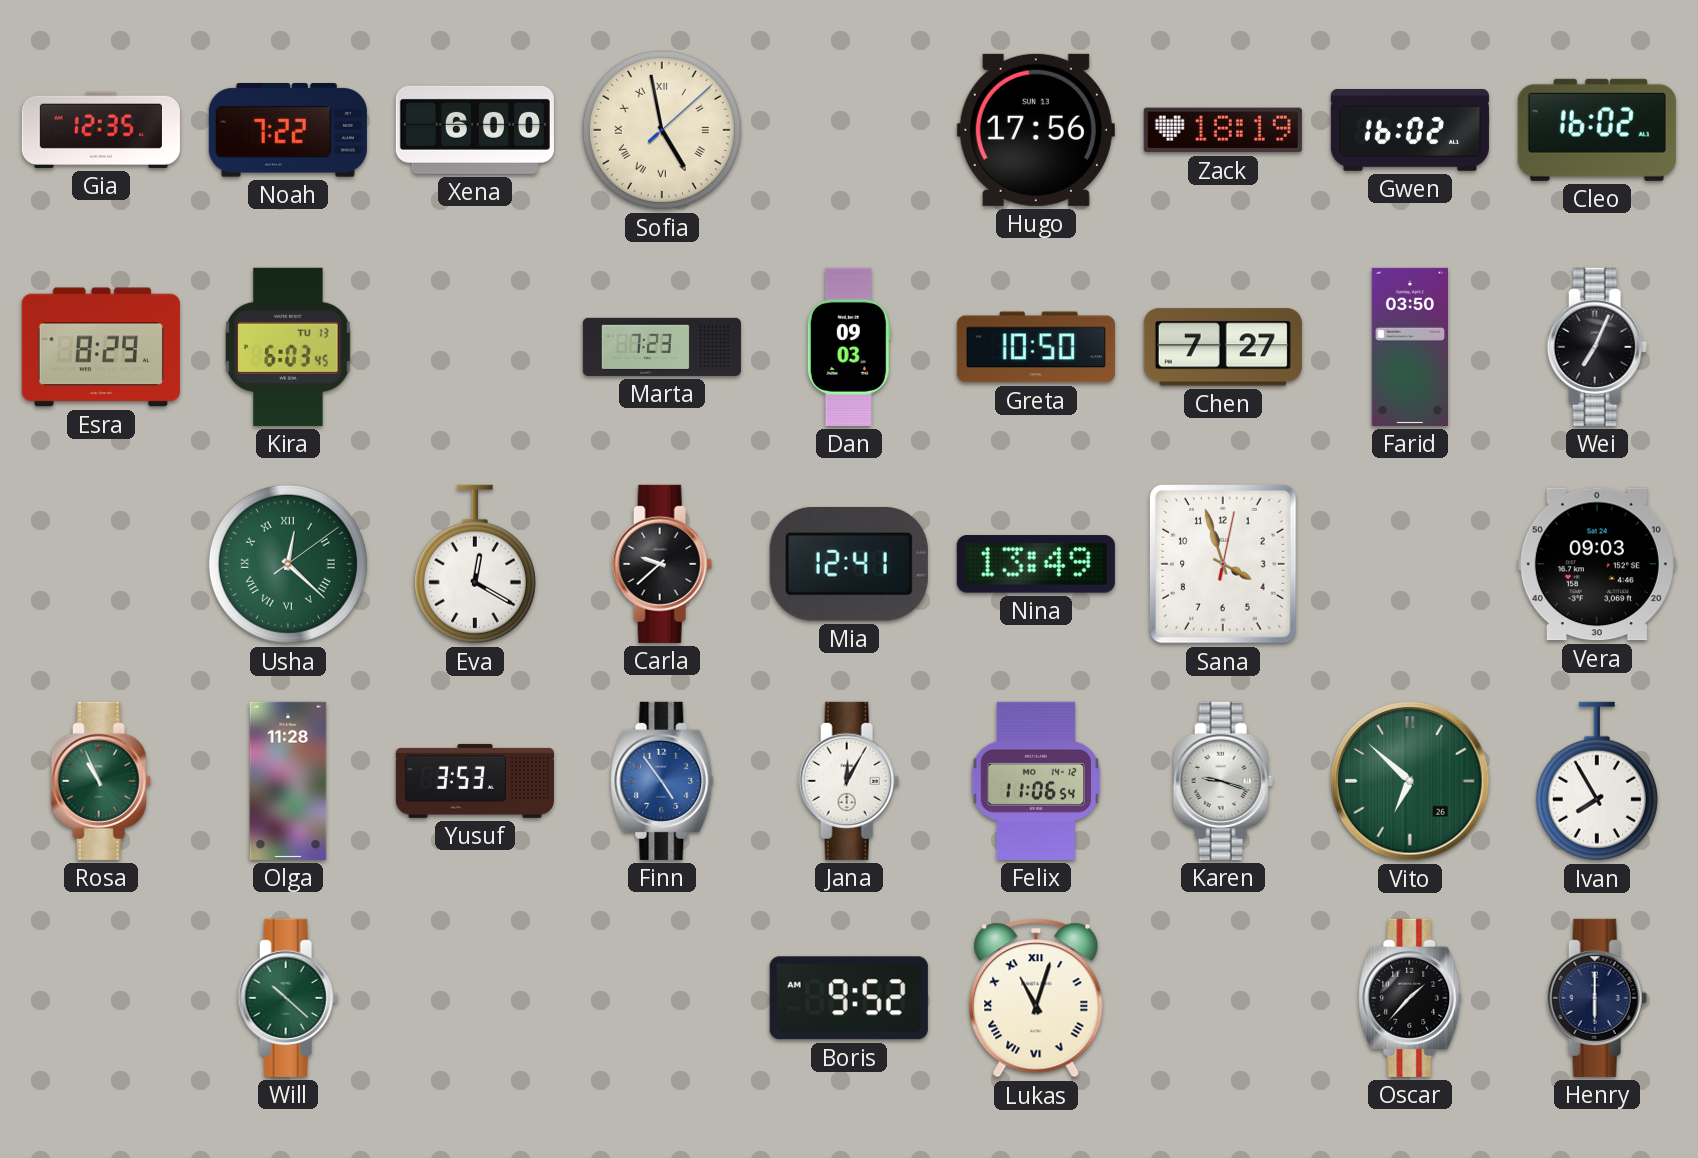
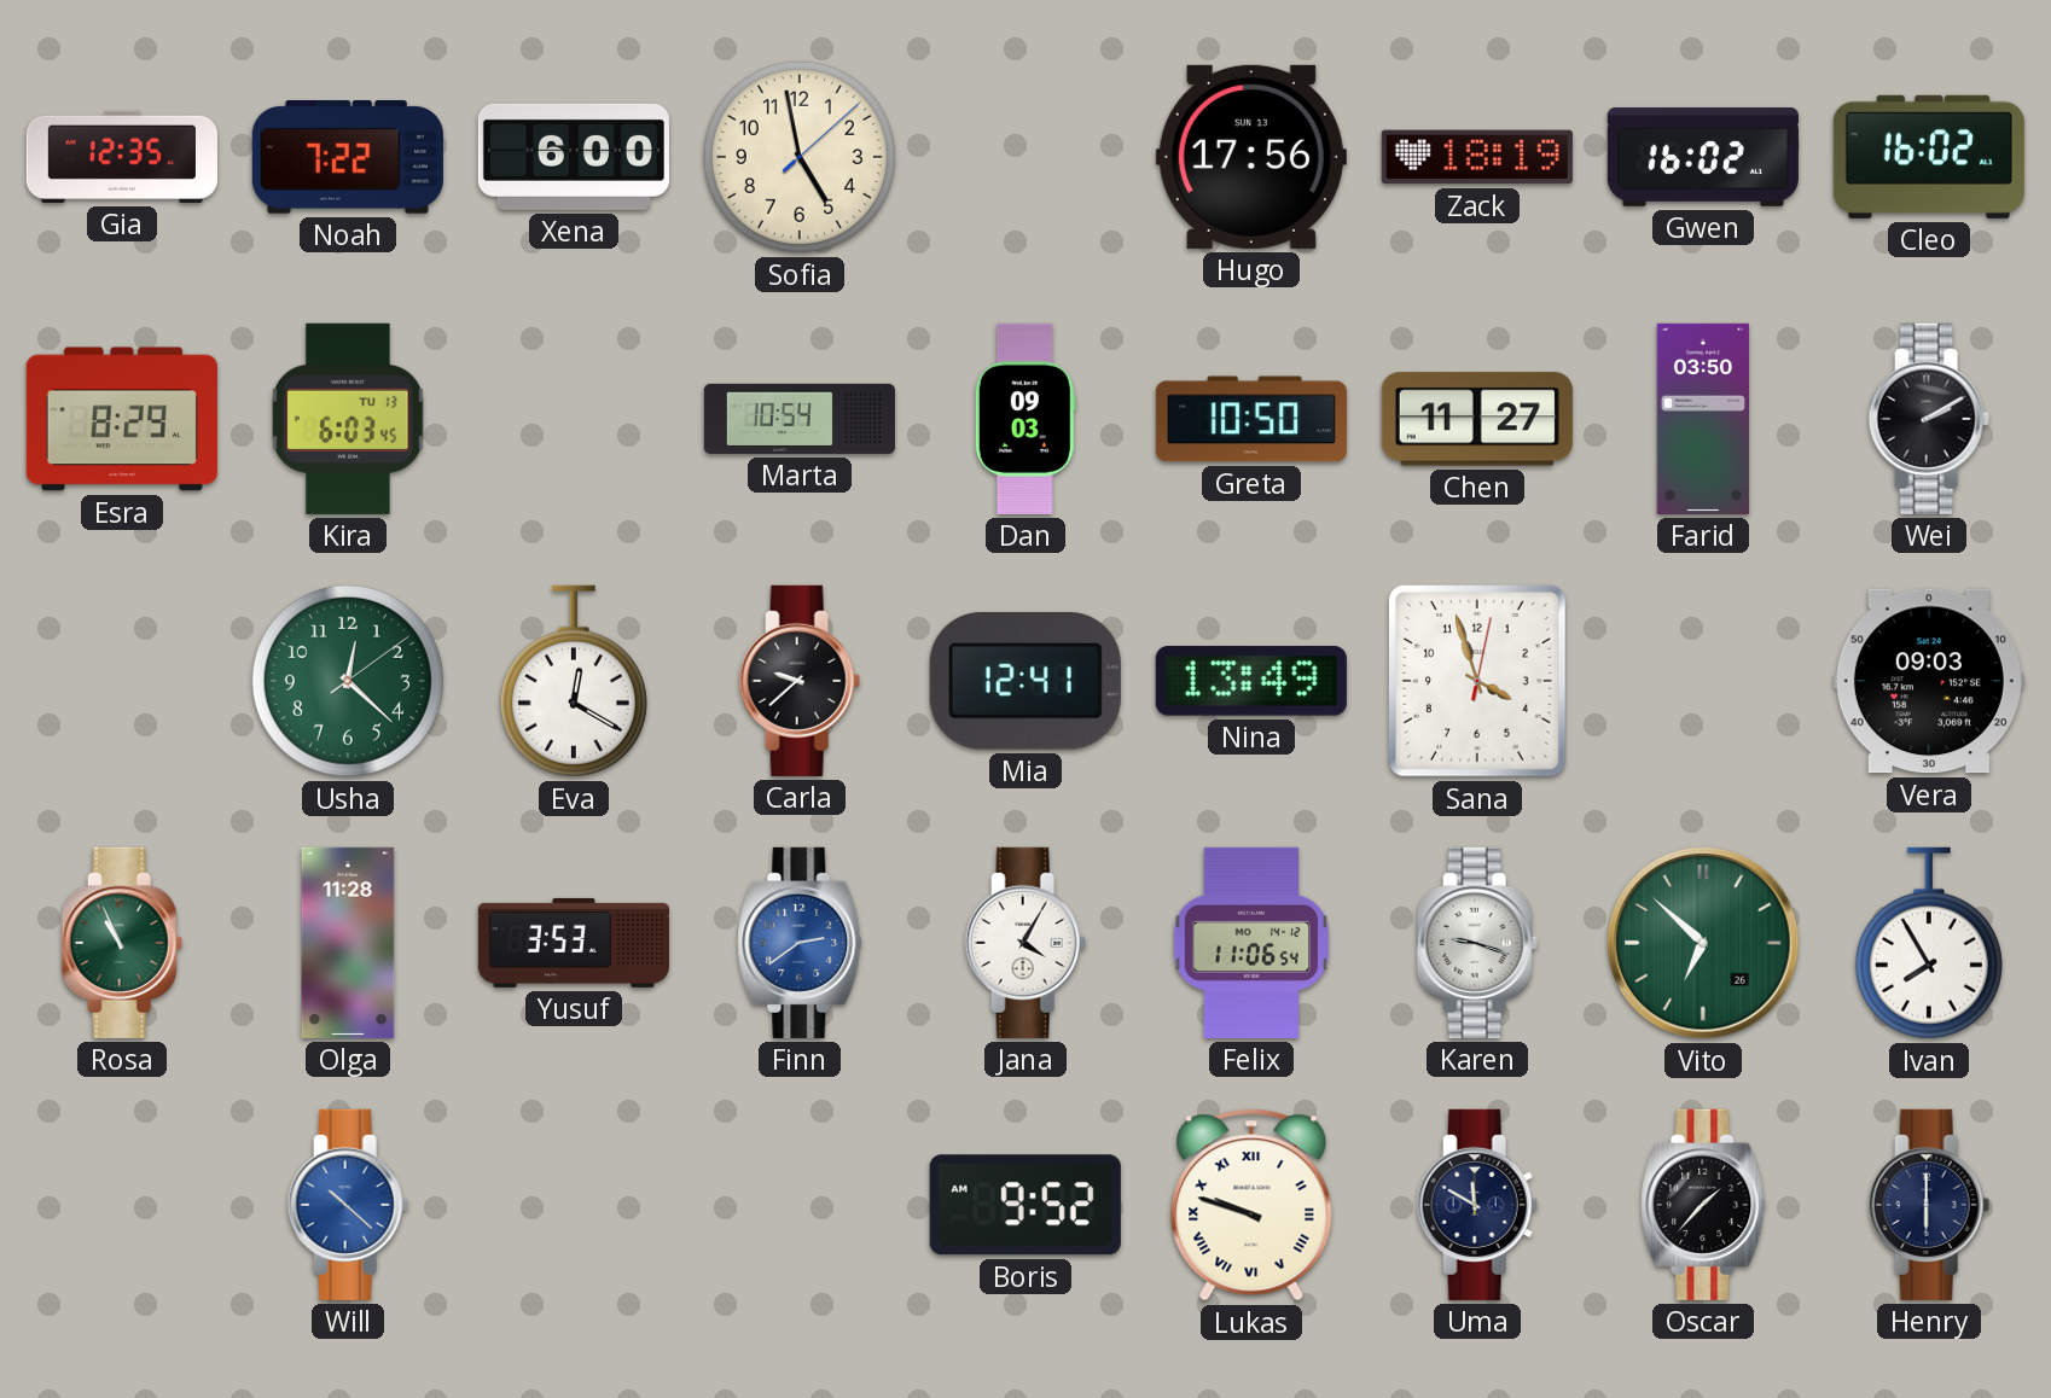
Sofia numerals: Roman -> Arabic
Marta: 7:23 -> 10:54
Chen: 7:27 -> 11:27
Wei: 7:04 -> 2:10
Usha numerals: Roman -> Arabic
Finn: 4:54 -> 2:39
Jana: 12:05 -> 4:05
Will dial: green -> blue
Lukas: 11:03 -> 9:48
Uma: none -> 11:50
